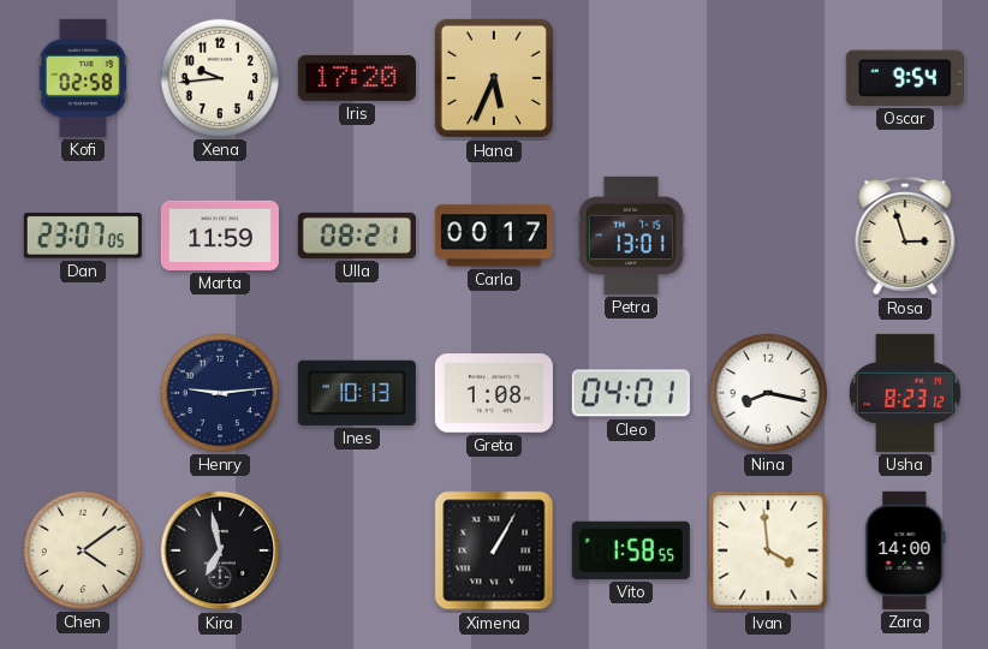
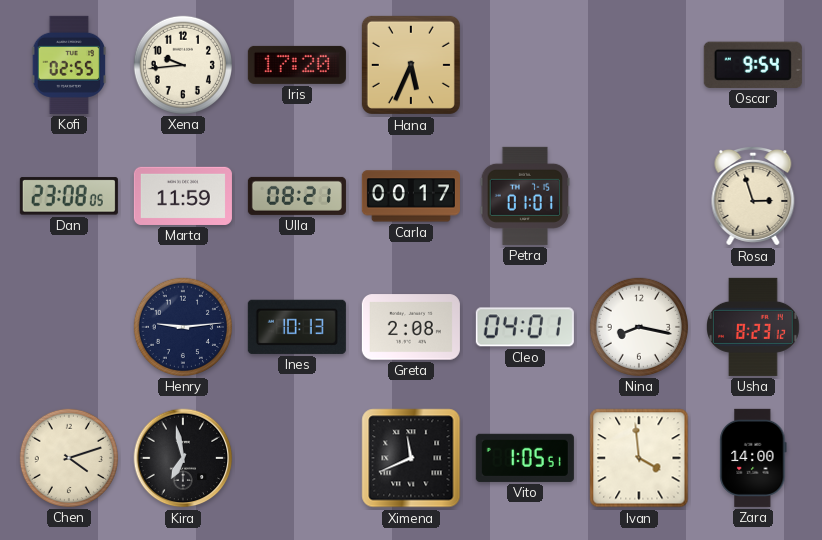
Kofi: 02:58 -> 02:55
Dan: 23:07 -> 23:08
Petra: 13:01 -> 01:01
Greta: 1:08 -> 2:08
Chen: 4:09 -> 4:12
Ximena: 1:05 -> 11:41
Vito: 1:58 -> 1:05
